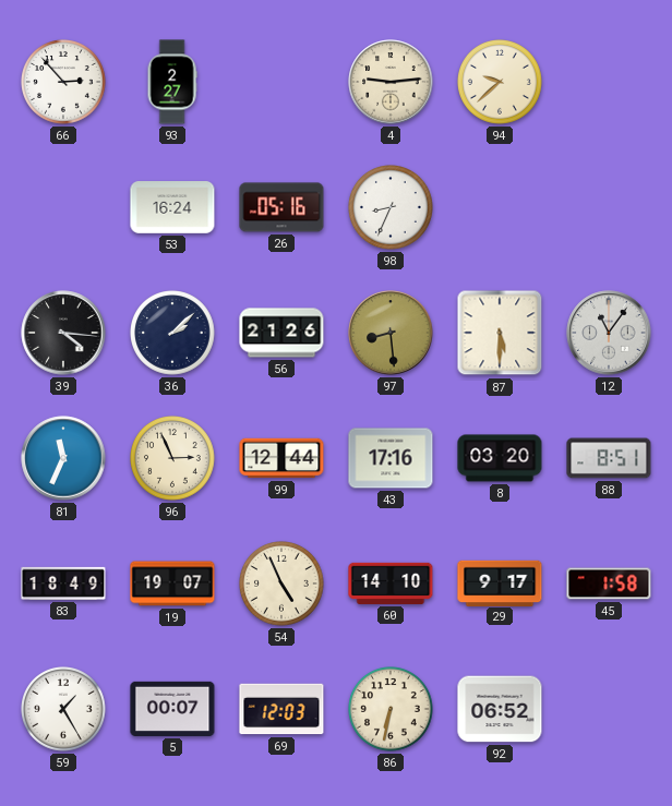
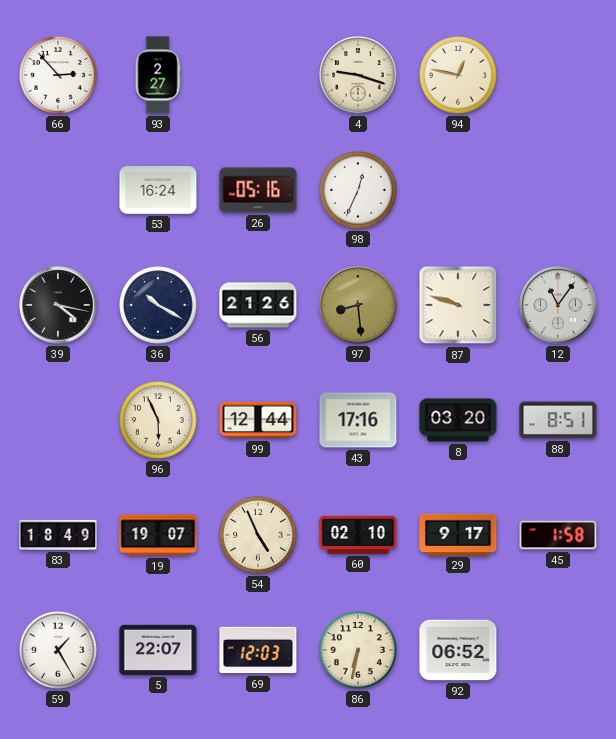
4: 9:14 -> 9:18
94: 9:38 -> 12:47
98: 8:34 -> 12:34
39: 4:16 -> 4:17
36: 2:08 -> 10:20
87: 5:30 -> 9:48
81: 11:34 -> none
96: 2:56 -> 5:56
60: 14:10 -> 02:10
5: 00:07 -> 22:07
